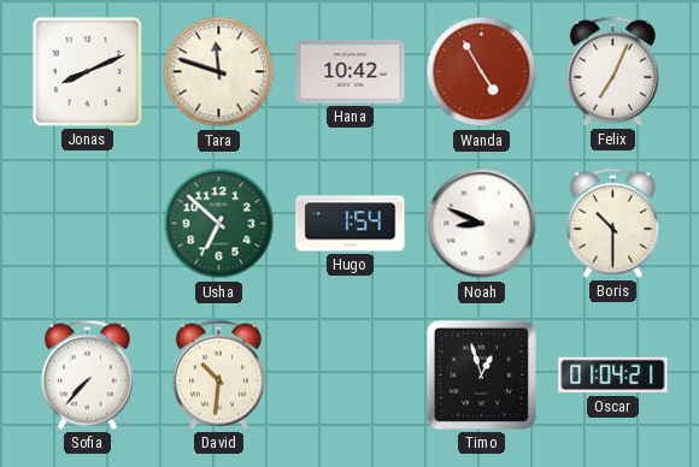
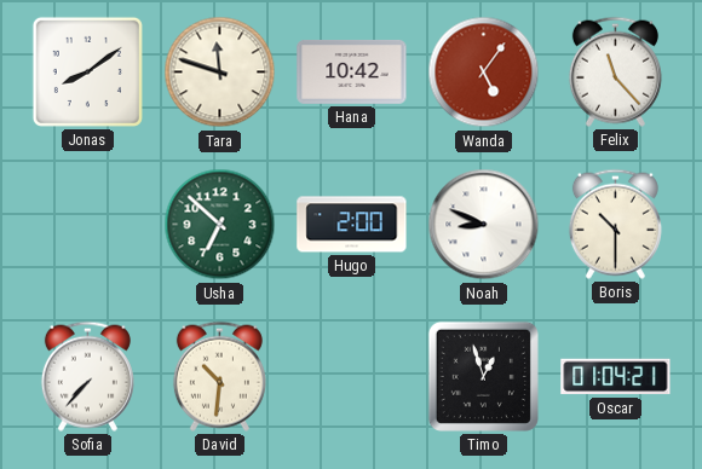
Jonas: 8:11 -> 8:09
Wanda: 4:55 -> 5:06
Felix: 7:04 -> 11:23
Hugo: 1:54 -> 2:00
